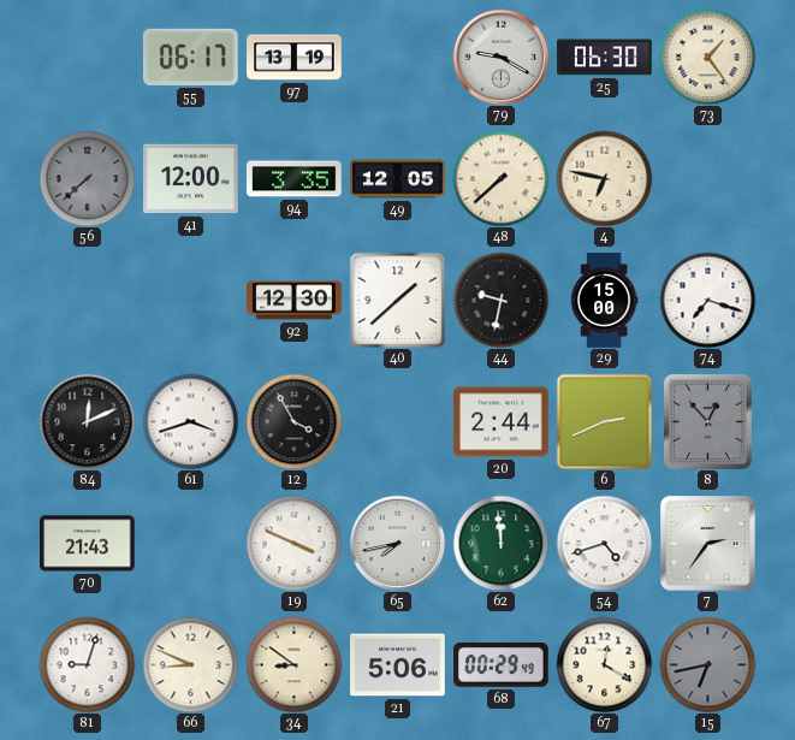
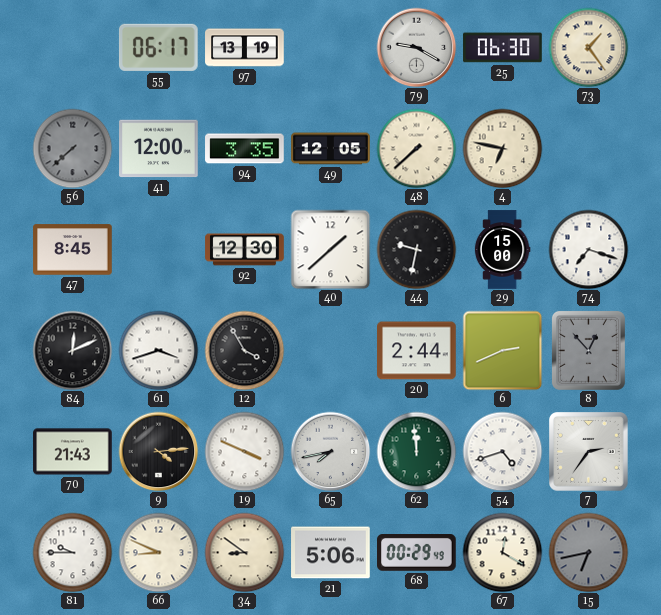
47: none -> 8:45
9: none -> 4:14
81: 9:03 -> 9:45
